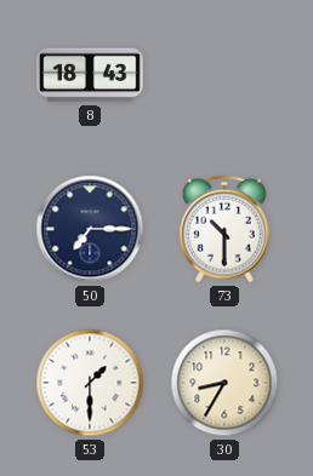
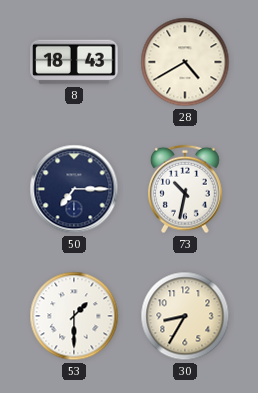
28: none -> 4:40
73: 10:30 -> 10:32
